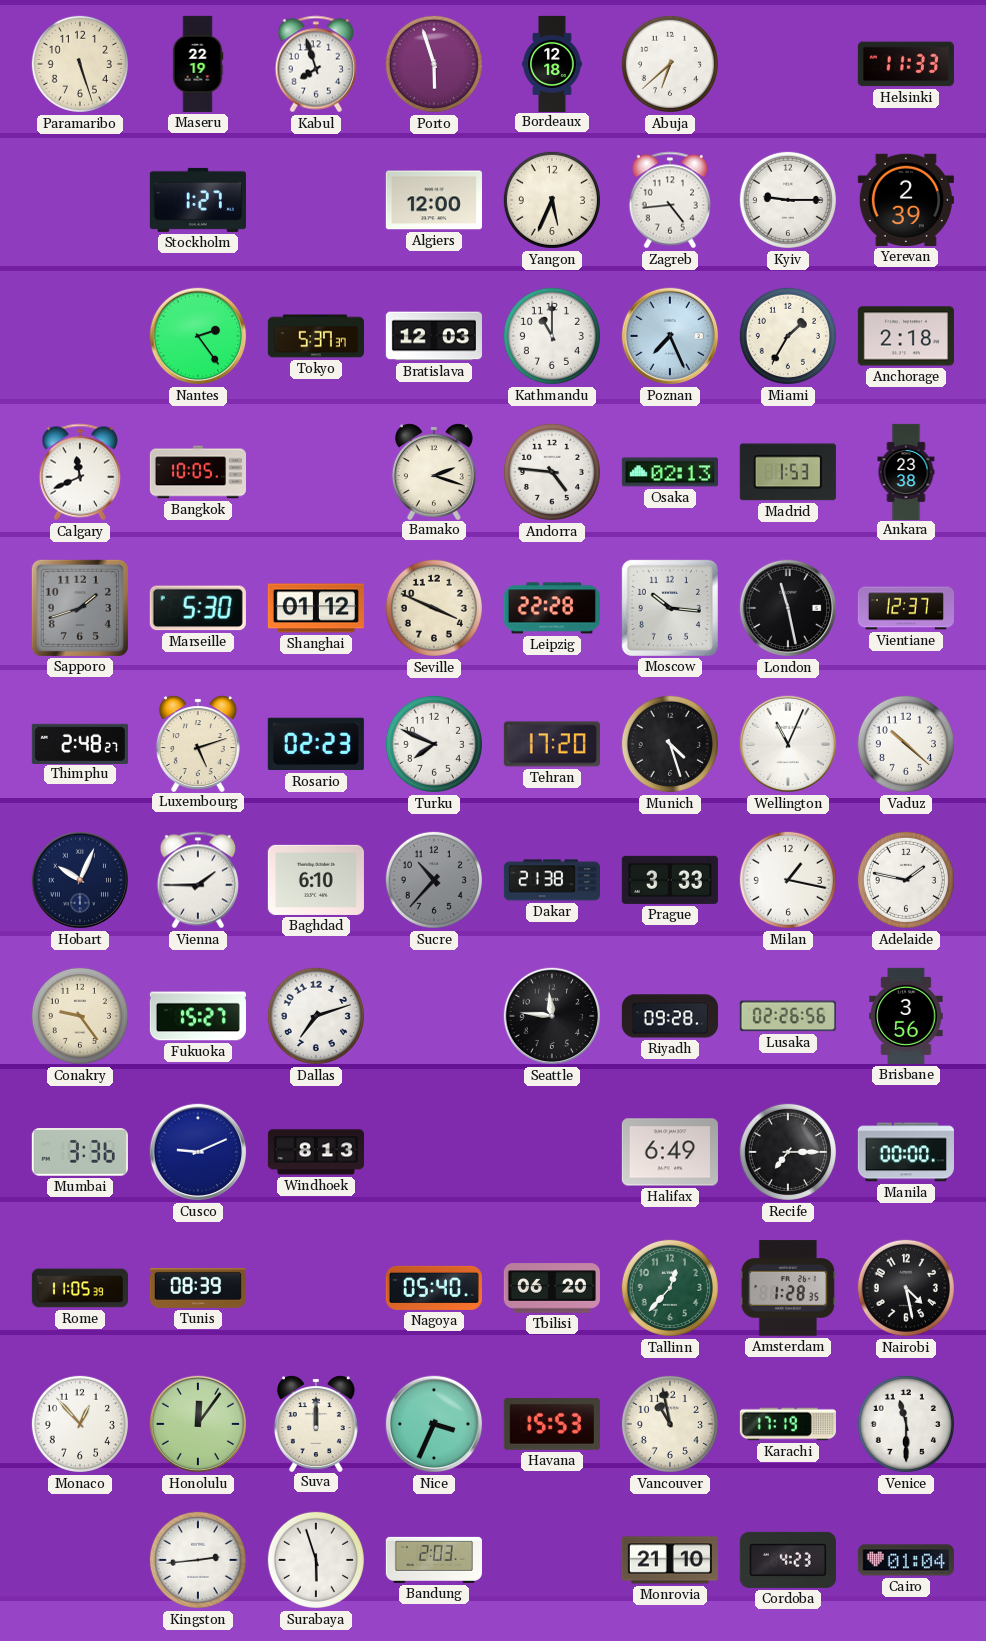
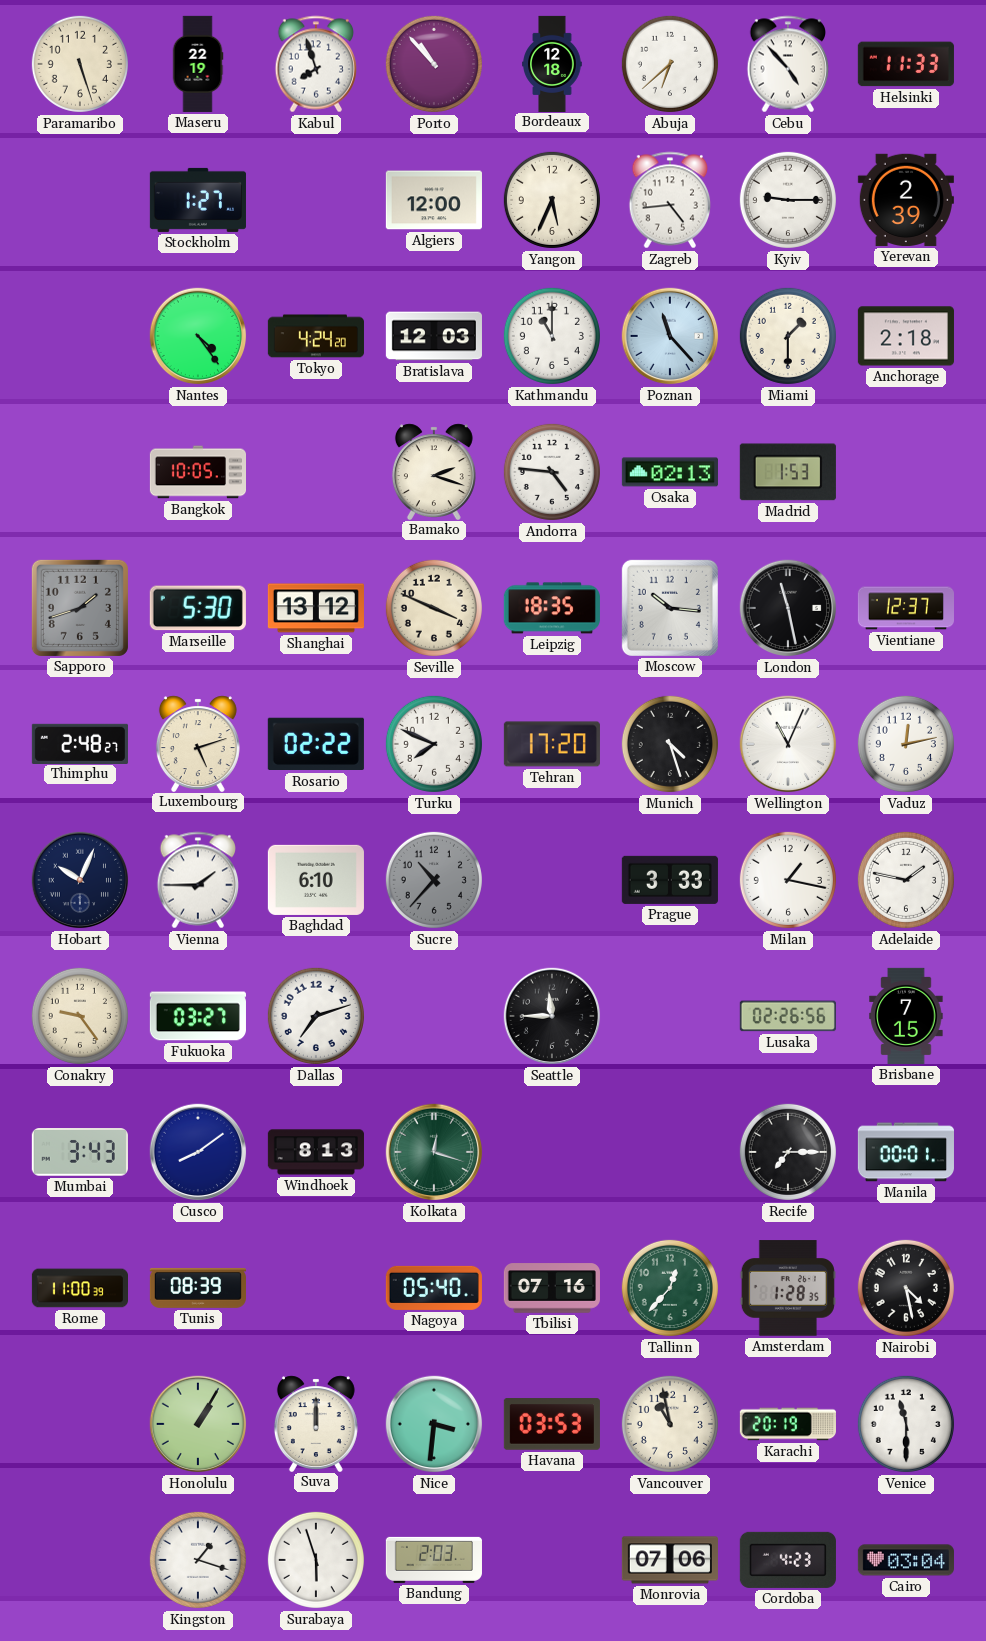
Porto: 5:57 -> 10:53
Cebu: none -> 4:53
Nantes: 2:24 -> 4:24
Tokyo: 5:37 -> 4:24
Poznan: 7:26 -> 11:23
Miami: 1:35 -> 1:30
Calgary: 11:41 -> none
Ankara: 23:38 -> none
Shanghai: 01:12 -> 13:12
Leipzig: 22:28 -> 18:35
Rosario: 02:23 -> 02:22
Vaduz: 10:22 -> 12:13
Dakar: 21:38 -> none
Fukuoka: 15:27 -> 03:27
Seattle: 11:46 -> 11:45
Riyadh: 09:28 -> none
Brisbane: 3:56 -> 7:15
Mumbai: 3:36 -> 3:43
Cusco: 9:11 -> 8:09
Kolkata: none -> 12:18
Halifax: 6:49 -> none
Manila: 00:00 -> 00:01
Rome: 11:05 -> 11:00
Tbilisi: 06:20 -> 07:16
Monaco: 12:53 -> none
Honolulu: 12:06 -> 1:05
Nice: 3:34 -> 3:31
Havana: 15:53 -> 03:53
Karachi: 17:19 -> 20:19
Kingston: 2:44 -> 1:18
Monrovia: 21:10 -> 07:06
Cairo: 01:04 -> 03:04
